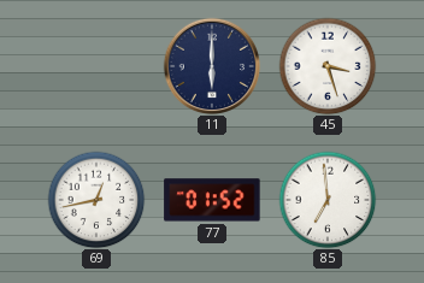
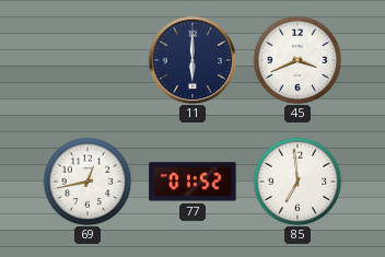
45: 3:27 -> 3:41
